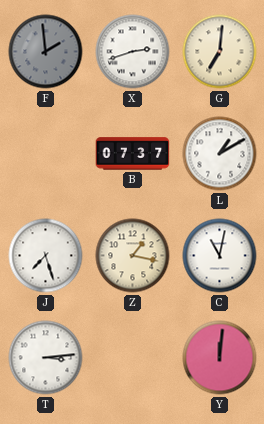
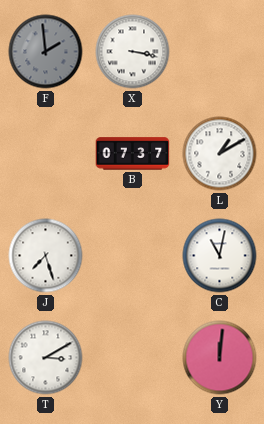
X: 2:42 -> 3:17
G: 7:01 -> none
Z: 1:17 -> none
T: 3:14 -> 3:10
